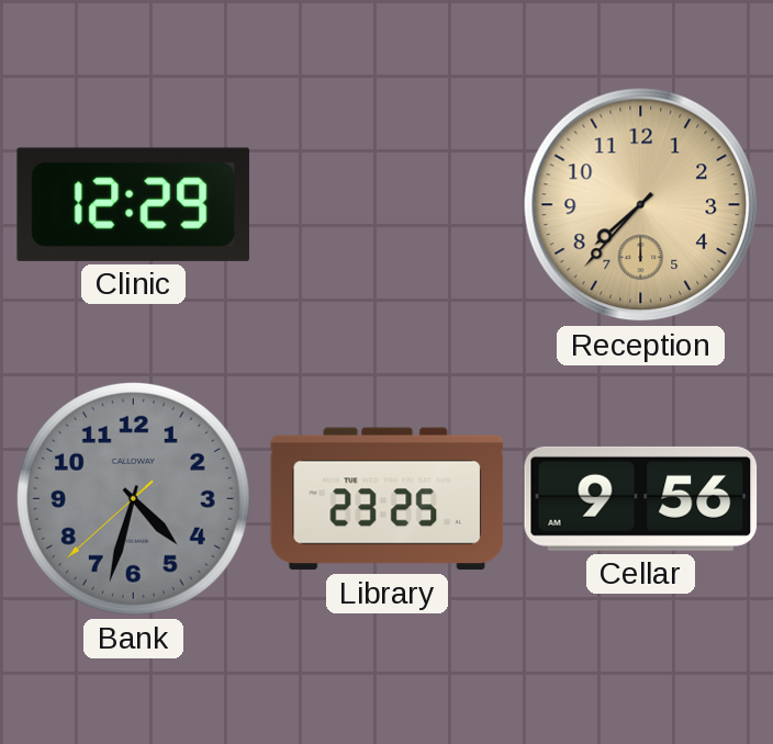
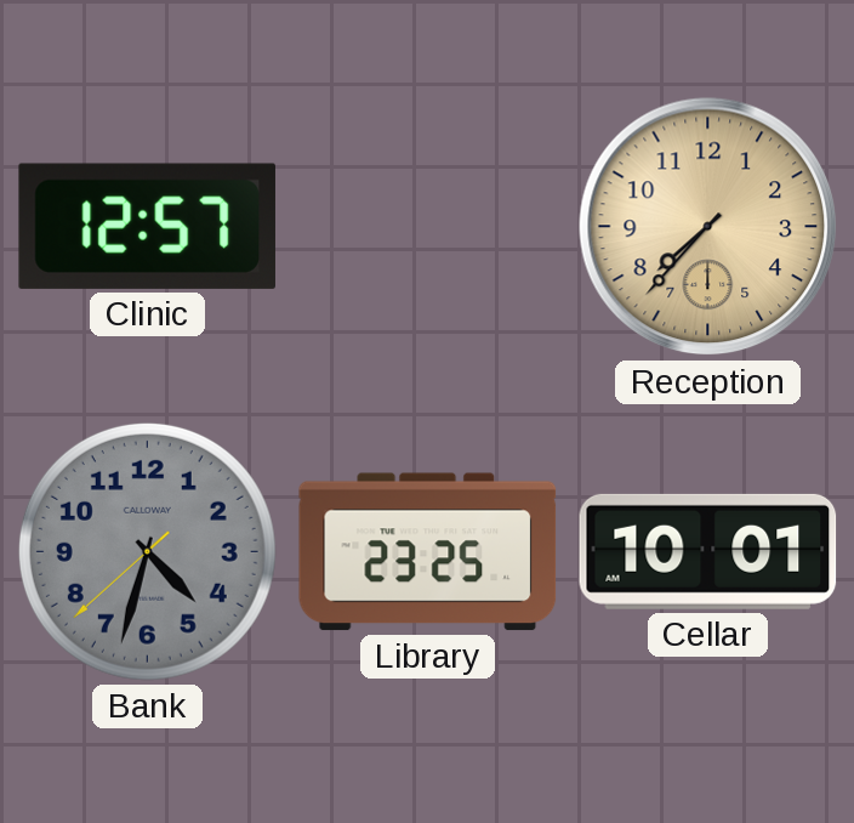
Clinic: 12:29 -> 12:57
Cellar: 9:56 -> 10:01
